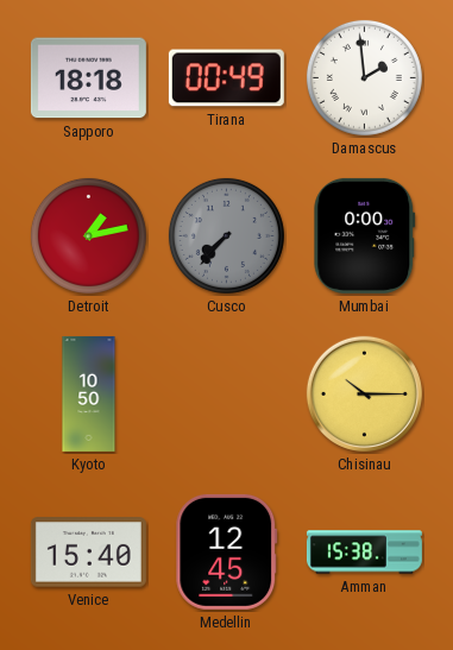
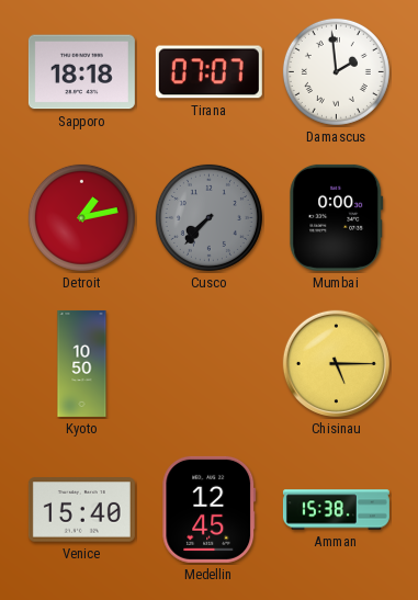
Tirana: 00:49 -> 07:07
Chisinau: 10:15 -> 5:15
